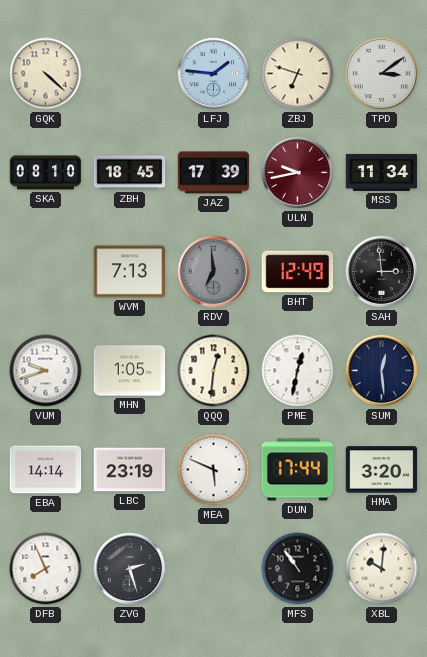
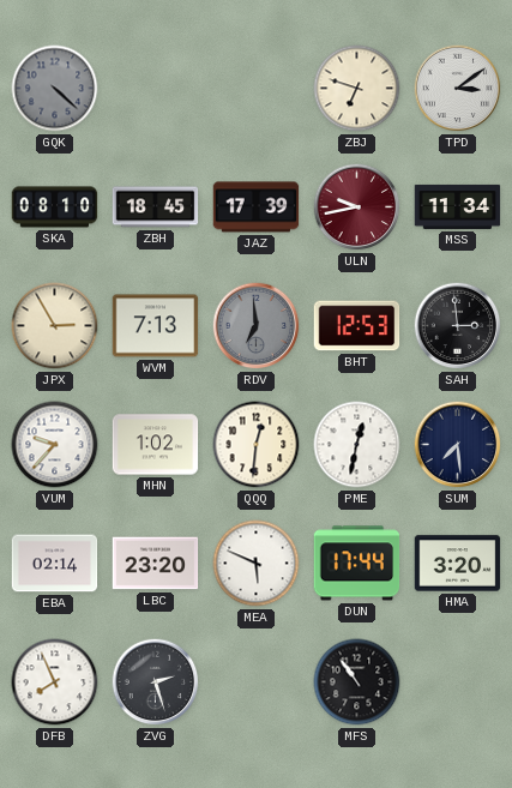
GQK dial: cream -> grey
LFJ: 1:46 -> none
JPX: none -> 2:55
BHT: 12:49 -> 12:53
VUM: 9:42 -> 9:37
MHN: 1:05 -> 1:02
SUM: 12:29 -> 7:29
EBA: 14:14 -> 02:14
LBC: 23:19 -> 23:20
XBL: 10:01 -> none
